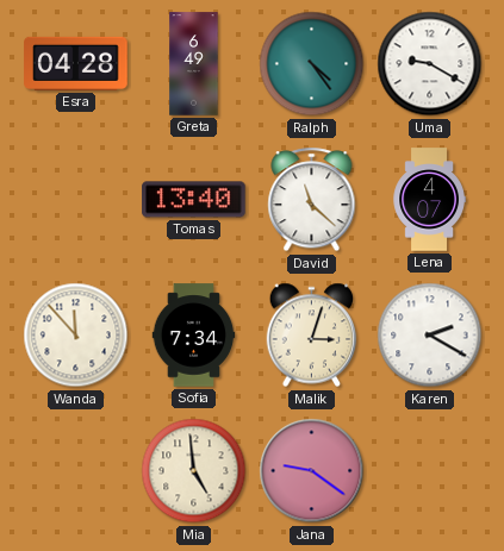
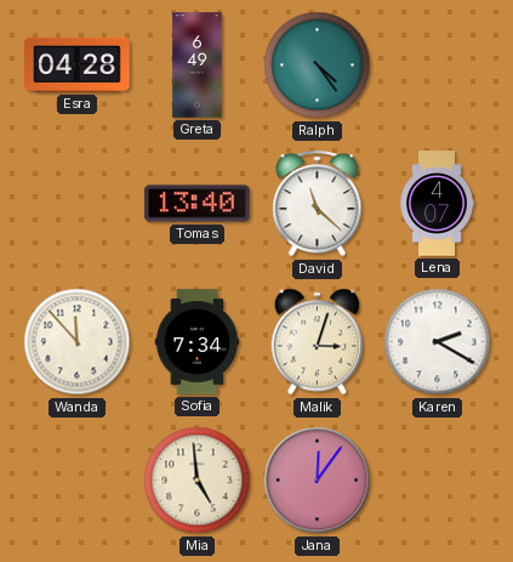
Uma: 9:20 -> none
Jana: 9:21 -> 12:06
